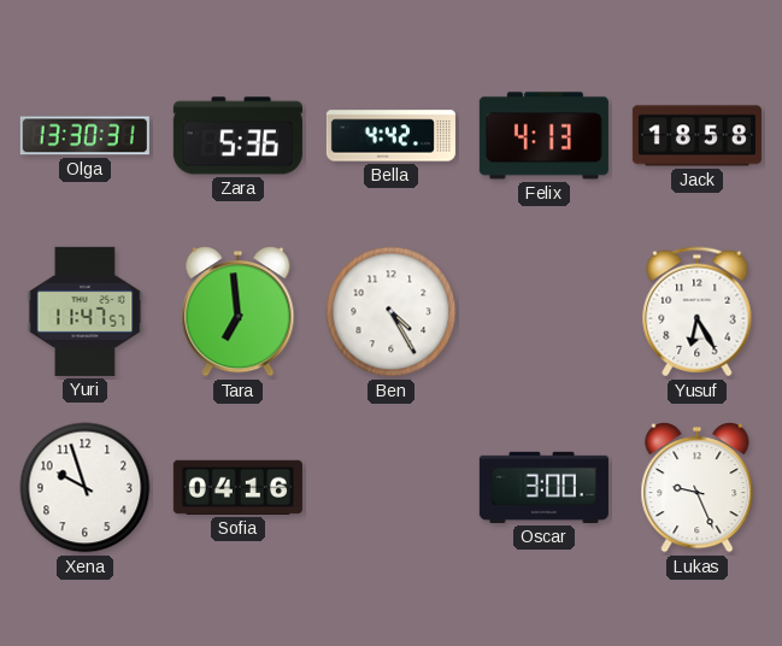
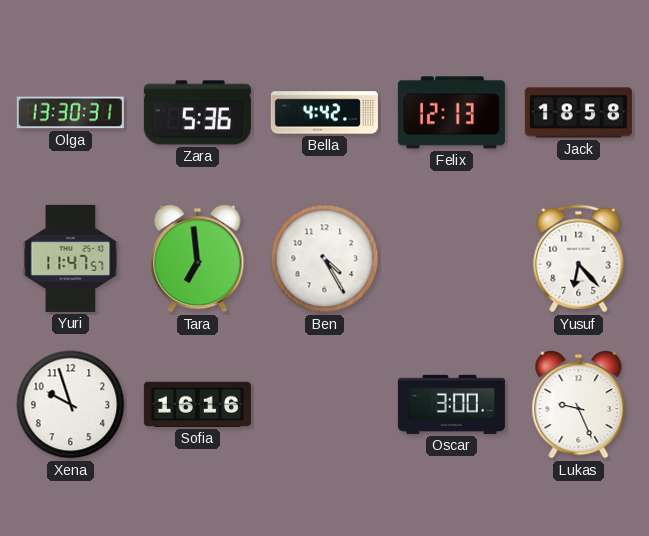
Felix: 4:13 -> 12:13
Yusuf: 6:25 -> 6:23
Sofia: 04:16 -> 16:16
